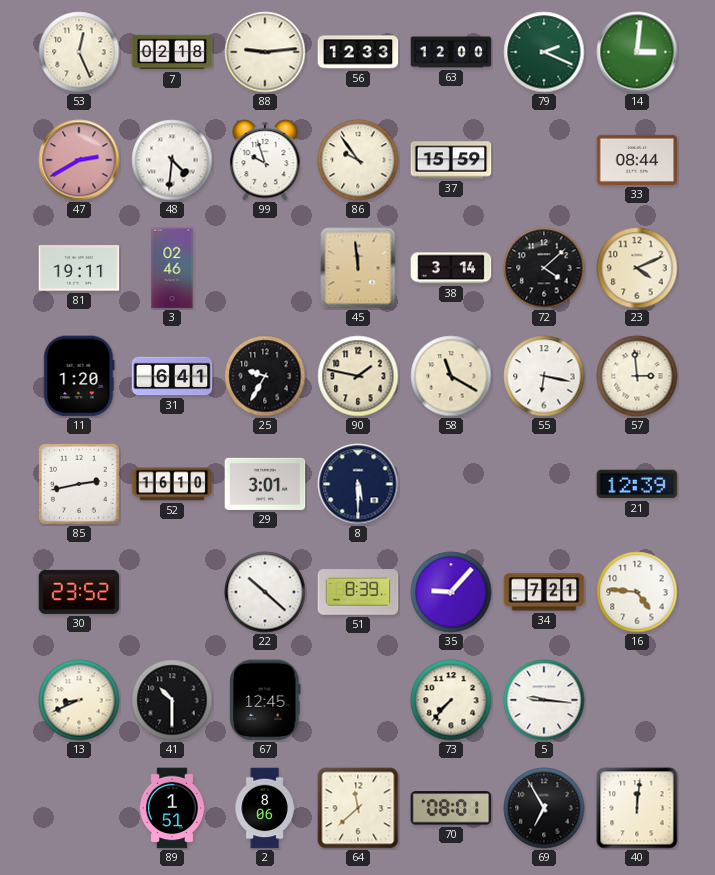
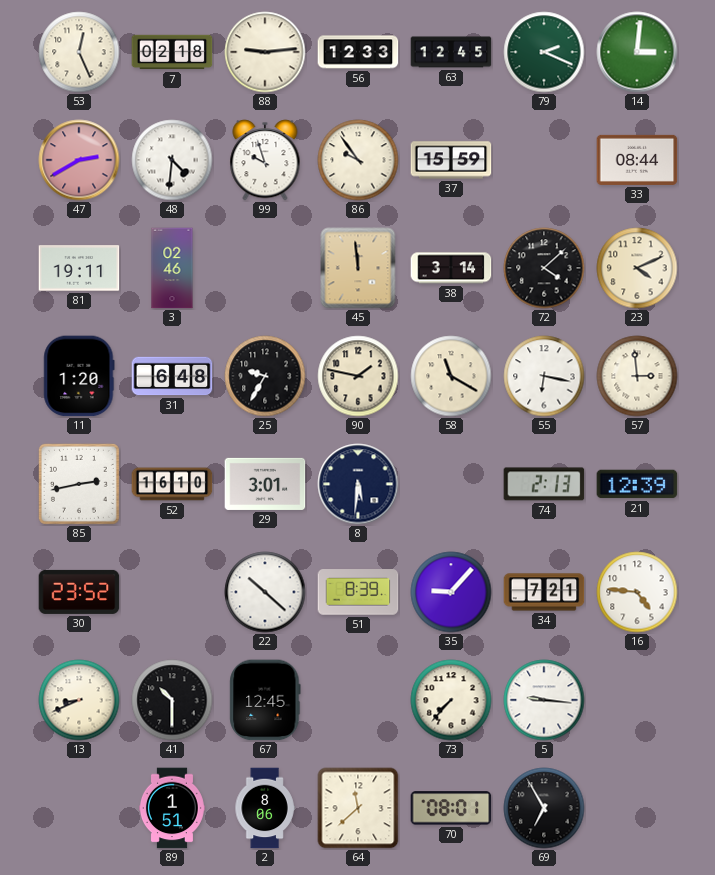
63: 12:00 -> 12:45
31: 6:41 -> 6:48
8: 5:30 -> 5:31
74: none -> 2:13
40: 12:01 -> none
